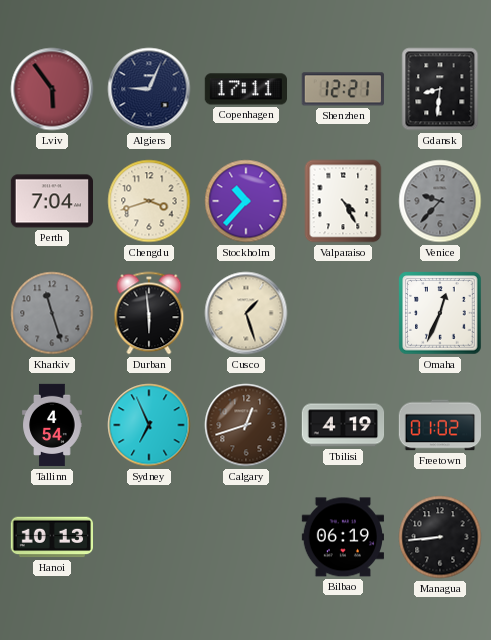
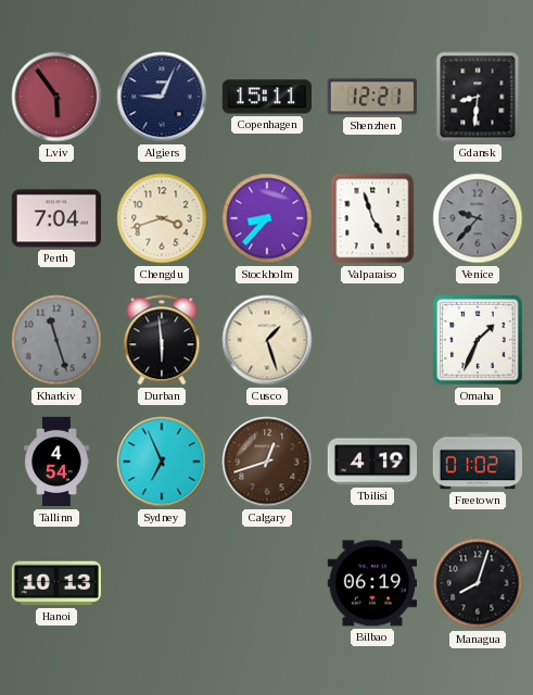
Copenhagen: 17:11 -> 15:11
Stockholm: 10:37 -> 8:37
Valparaiso: 4:25 -> 4:57
Omaha: 12:34 -> 1:34
Managua: 8:44 -> 8:03
